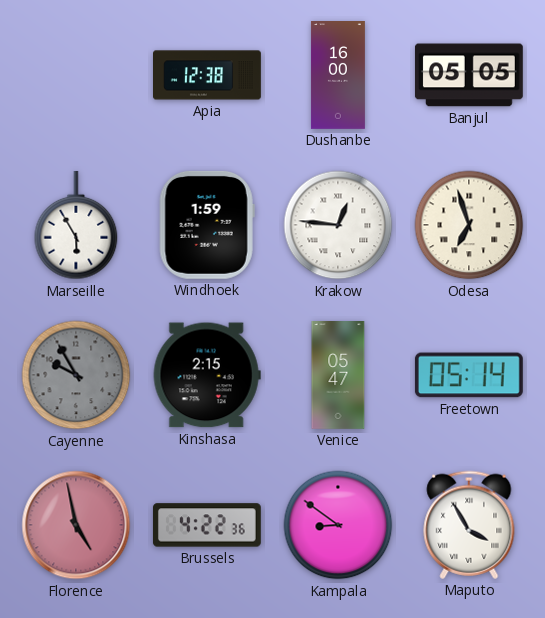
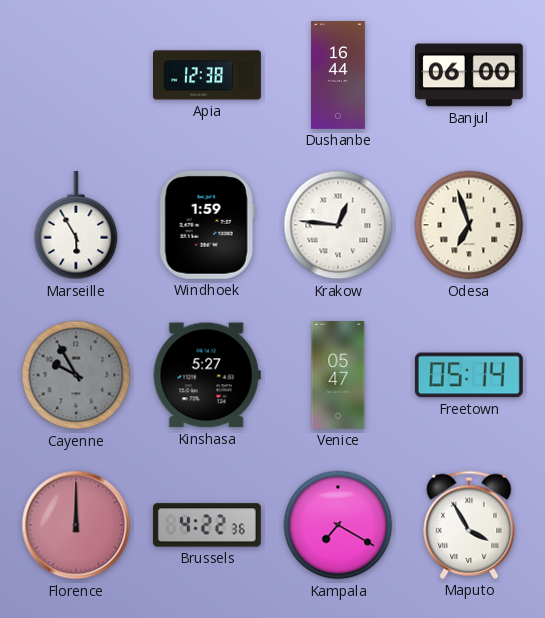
Dushanbe: 16:00 -> 16:44
Banjul: 05:05 -> 06:00
Kinshasa: 2:15 -> 5:27
Florence: 4:58 -> 12:00
Kampala: 8:51 -> 7:20
